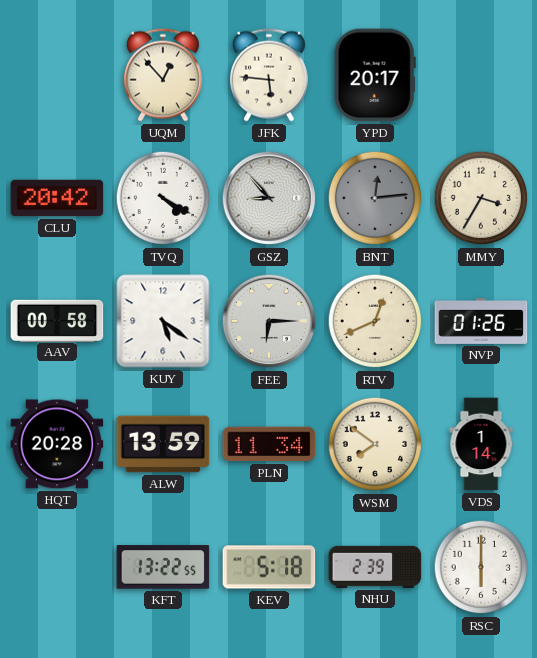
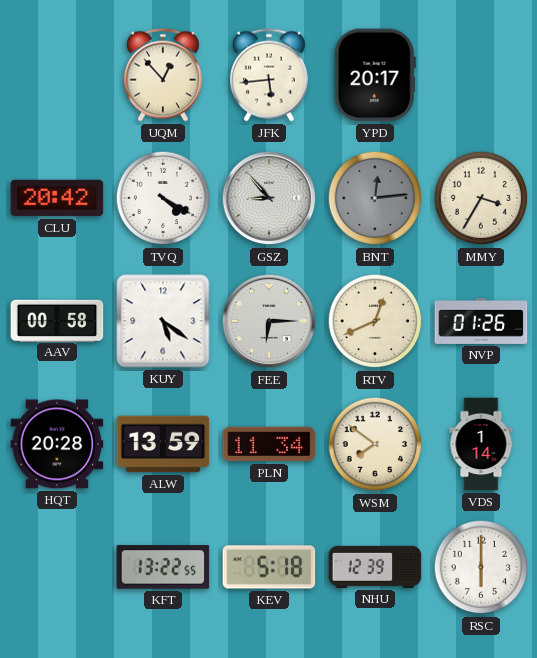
JFK: 5:46 -> 5:44
NHU: 2:39 -> 12:39
